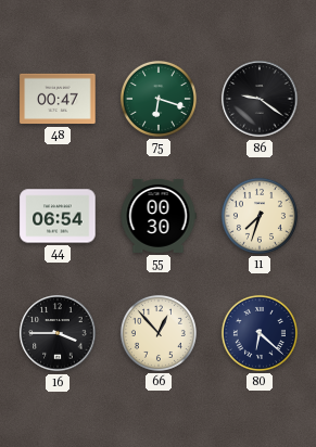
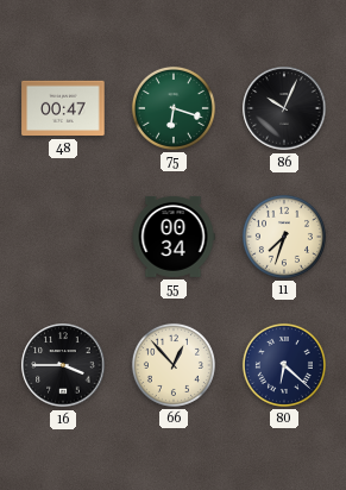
86: 9:21 -> 10:04
44: 06:54 -> none
55: 00:30 -> 00:34
